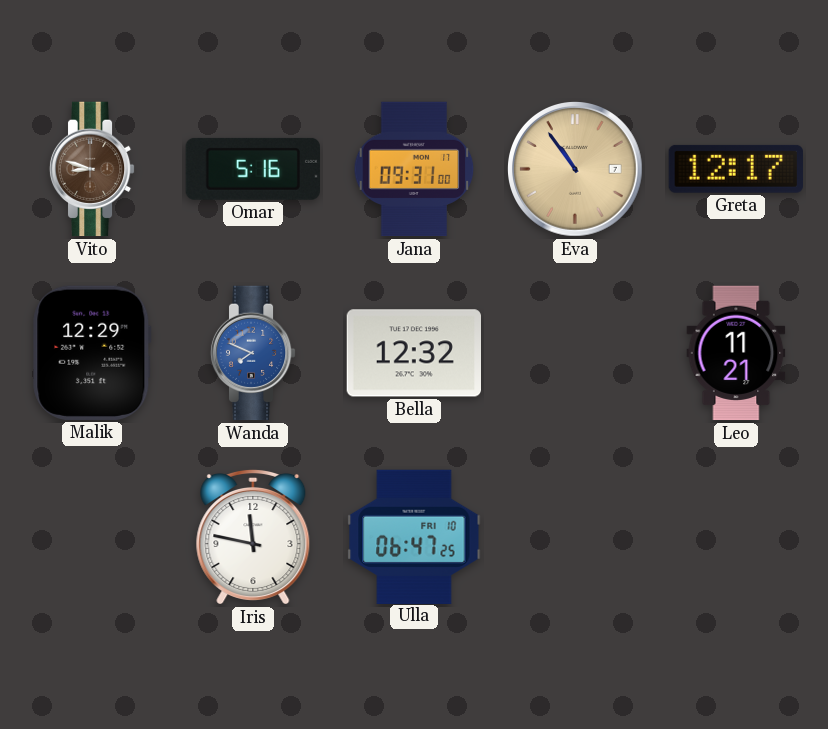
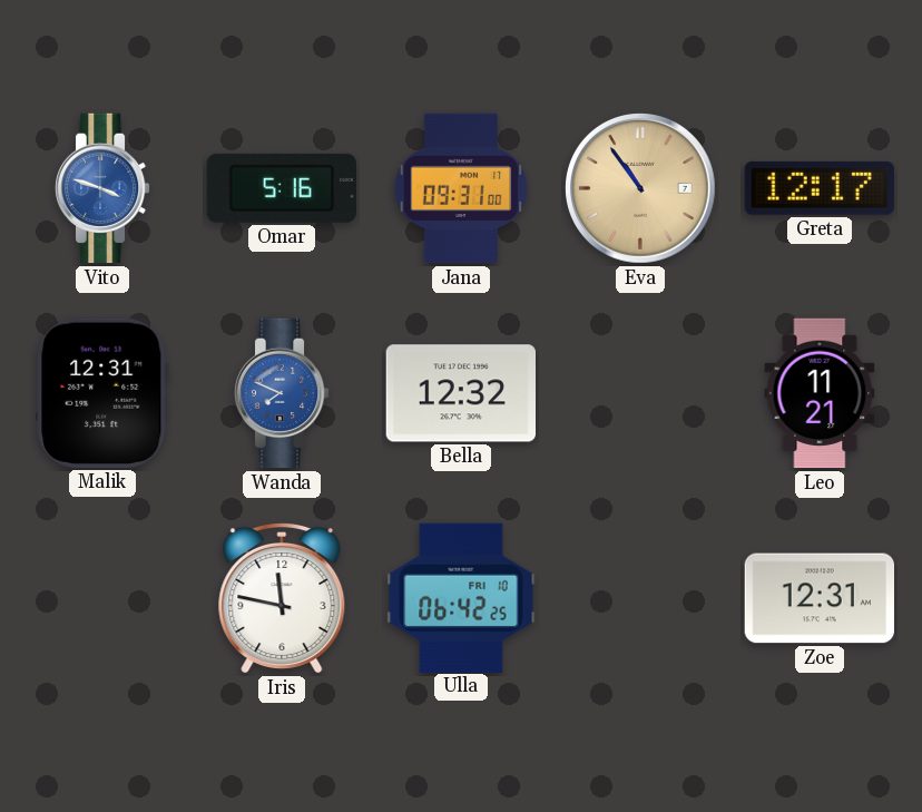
Vito: 8:48 -> 3:48
Vito dial: brown -> blue
Malik: 12:29 -> 12:31
Ulla: 06:47 -> 06:42
Zoe: none -> 12:31
